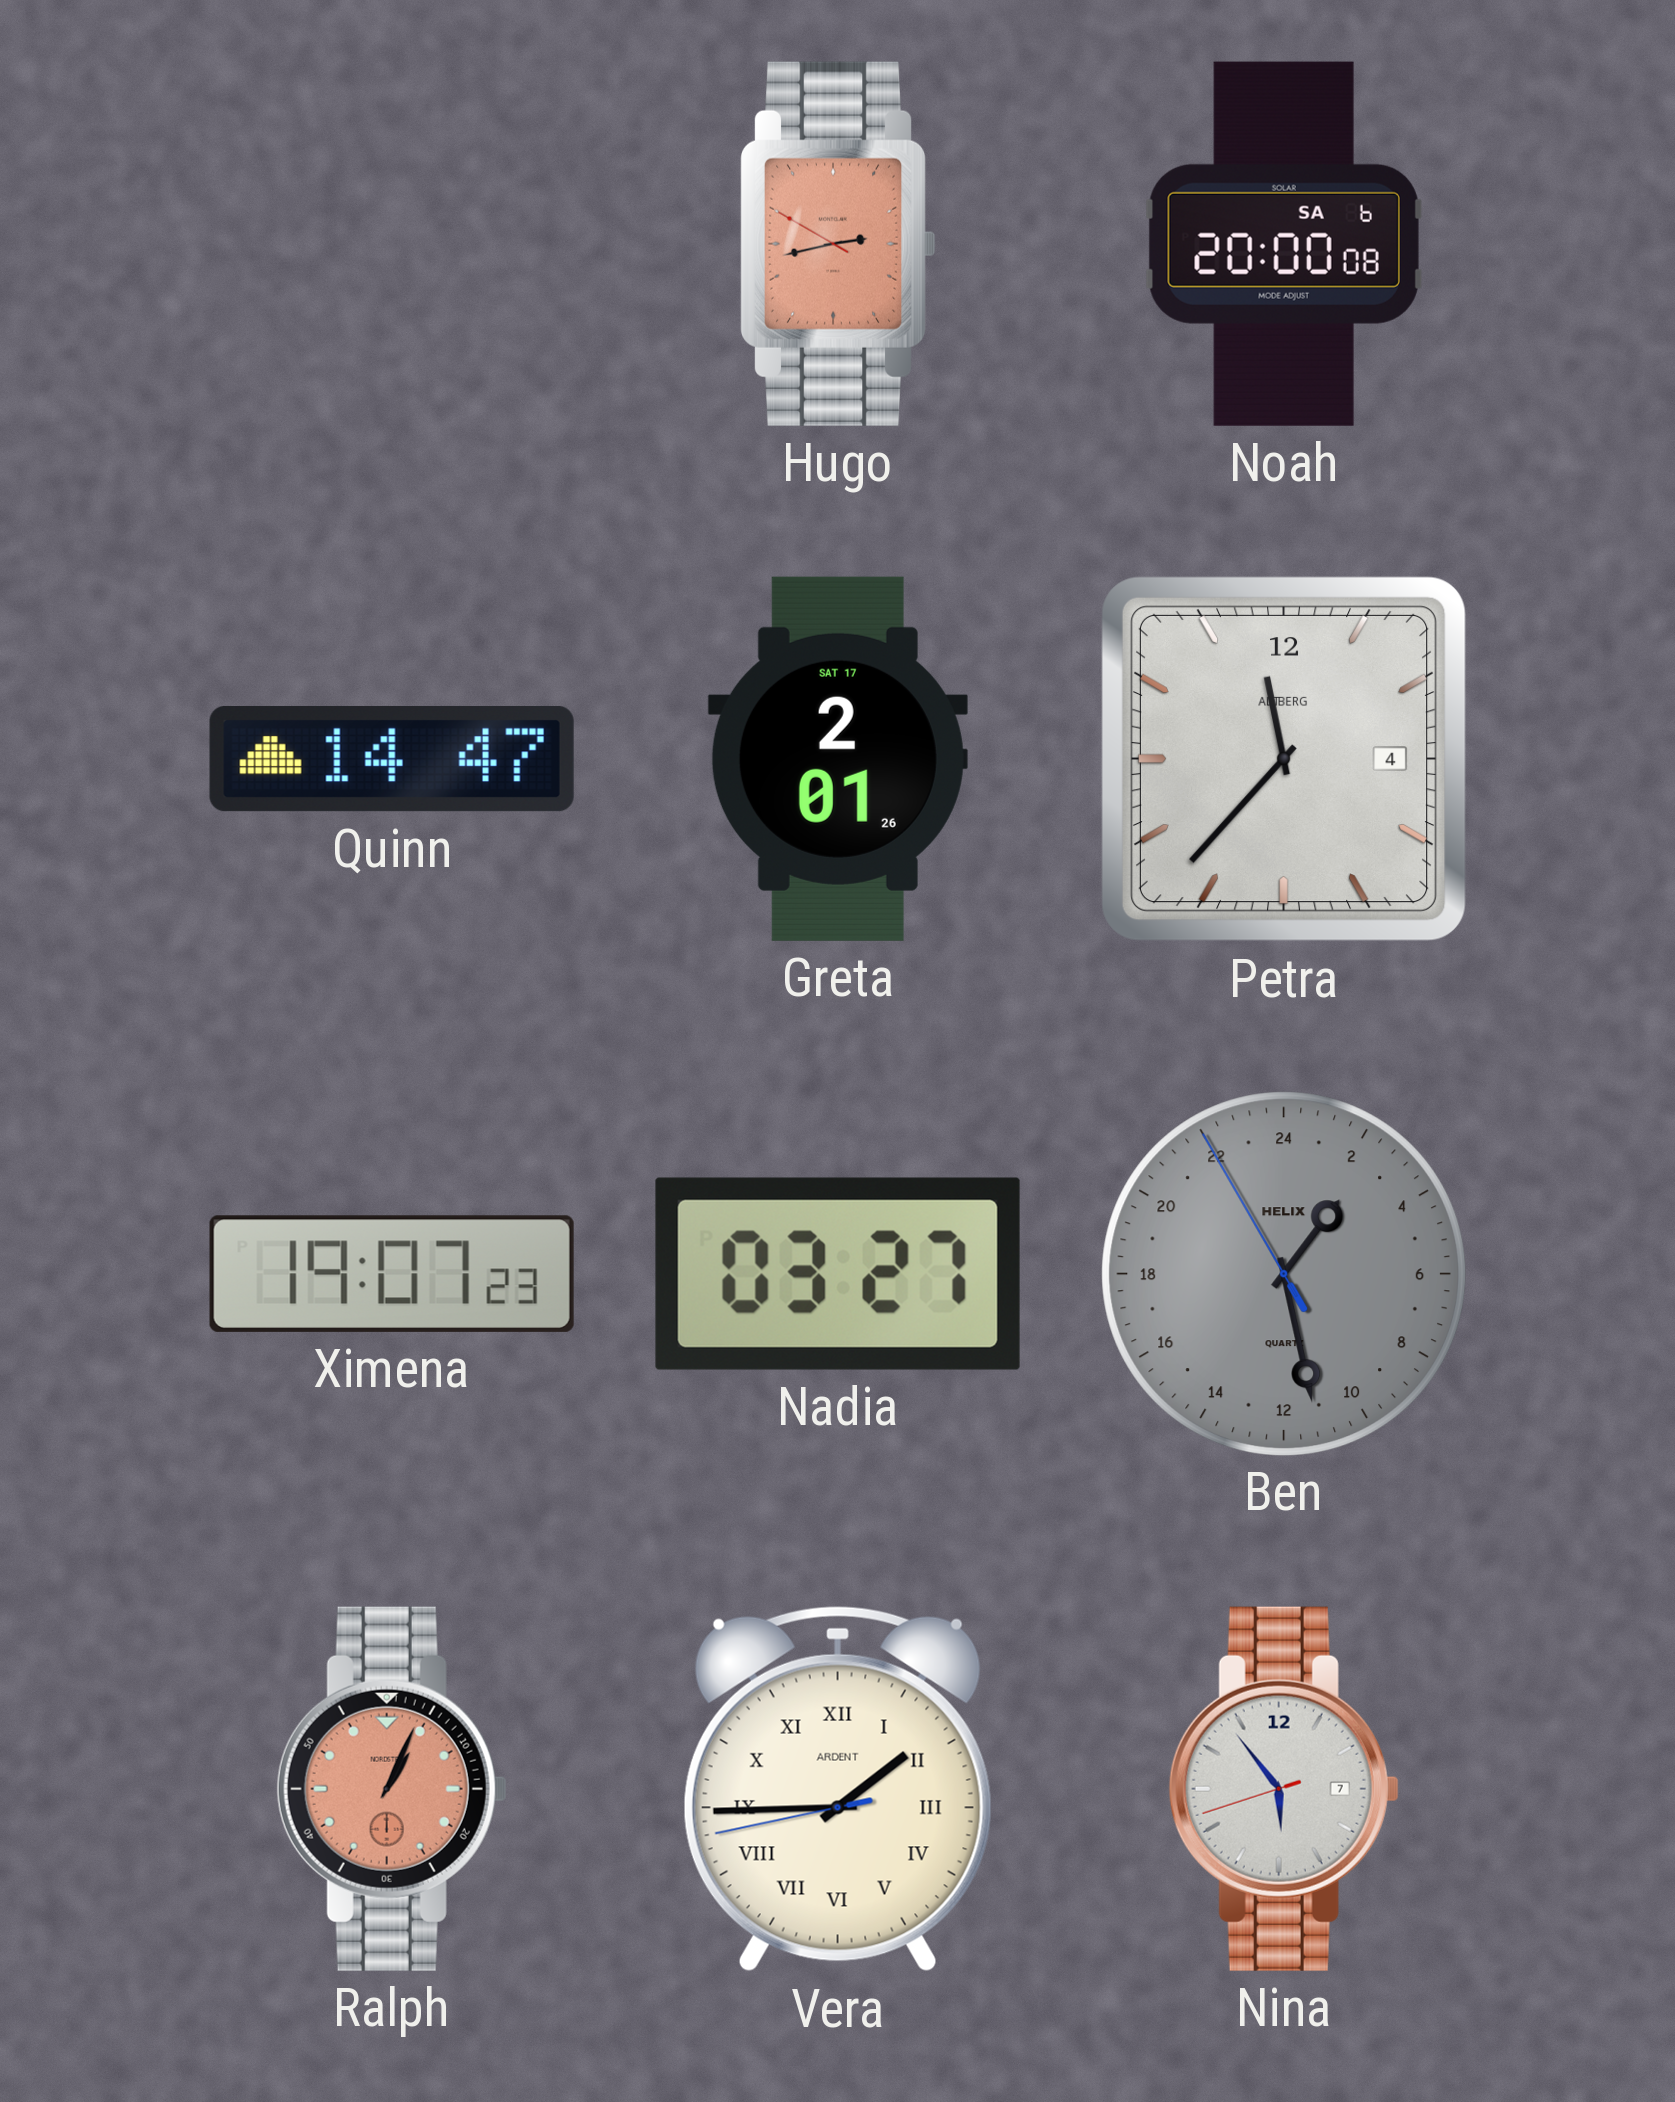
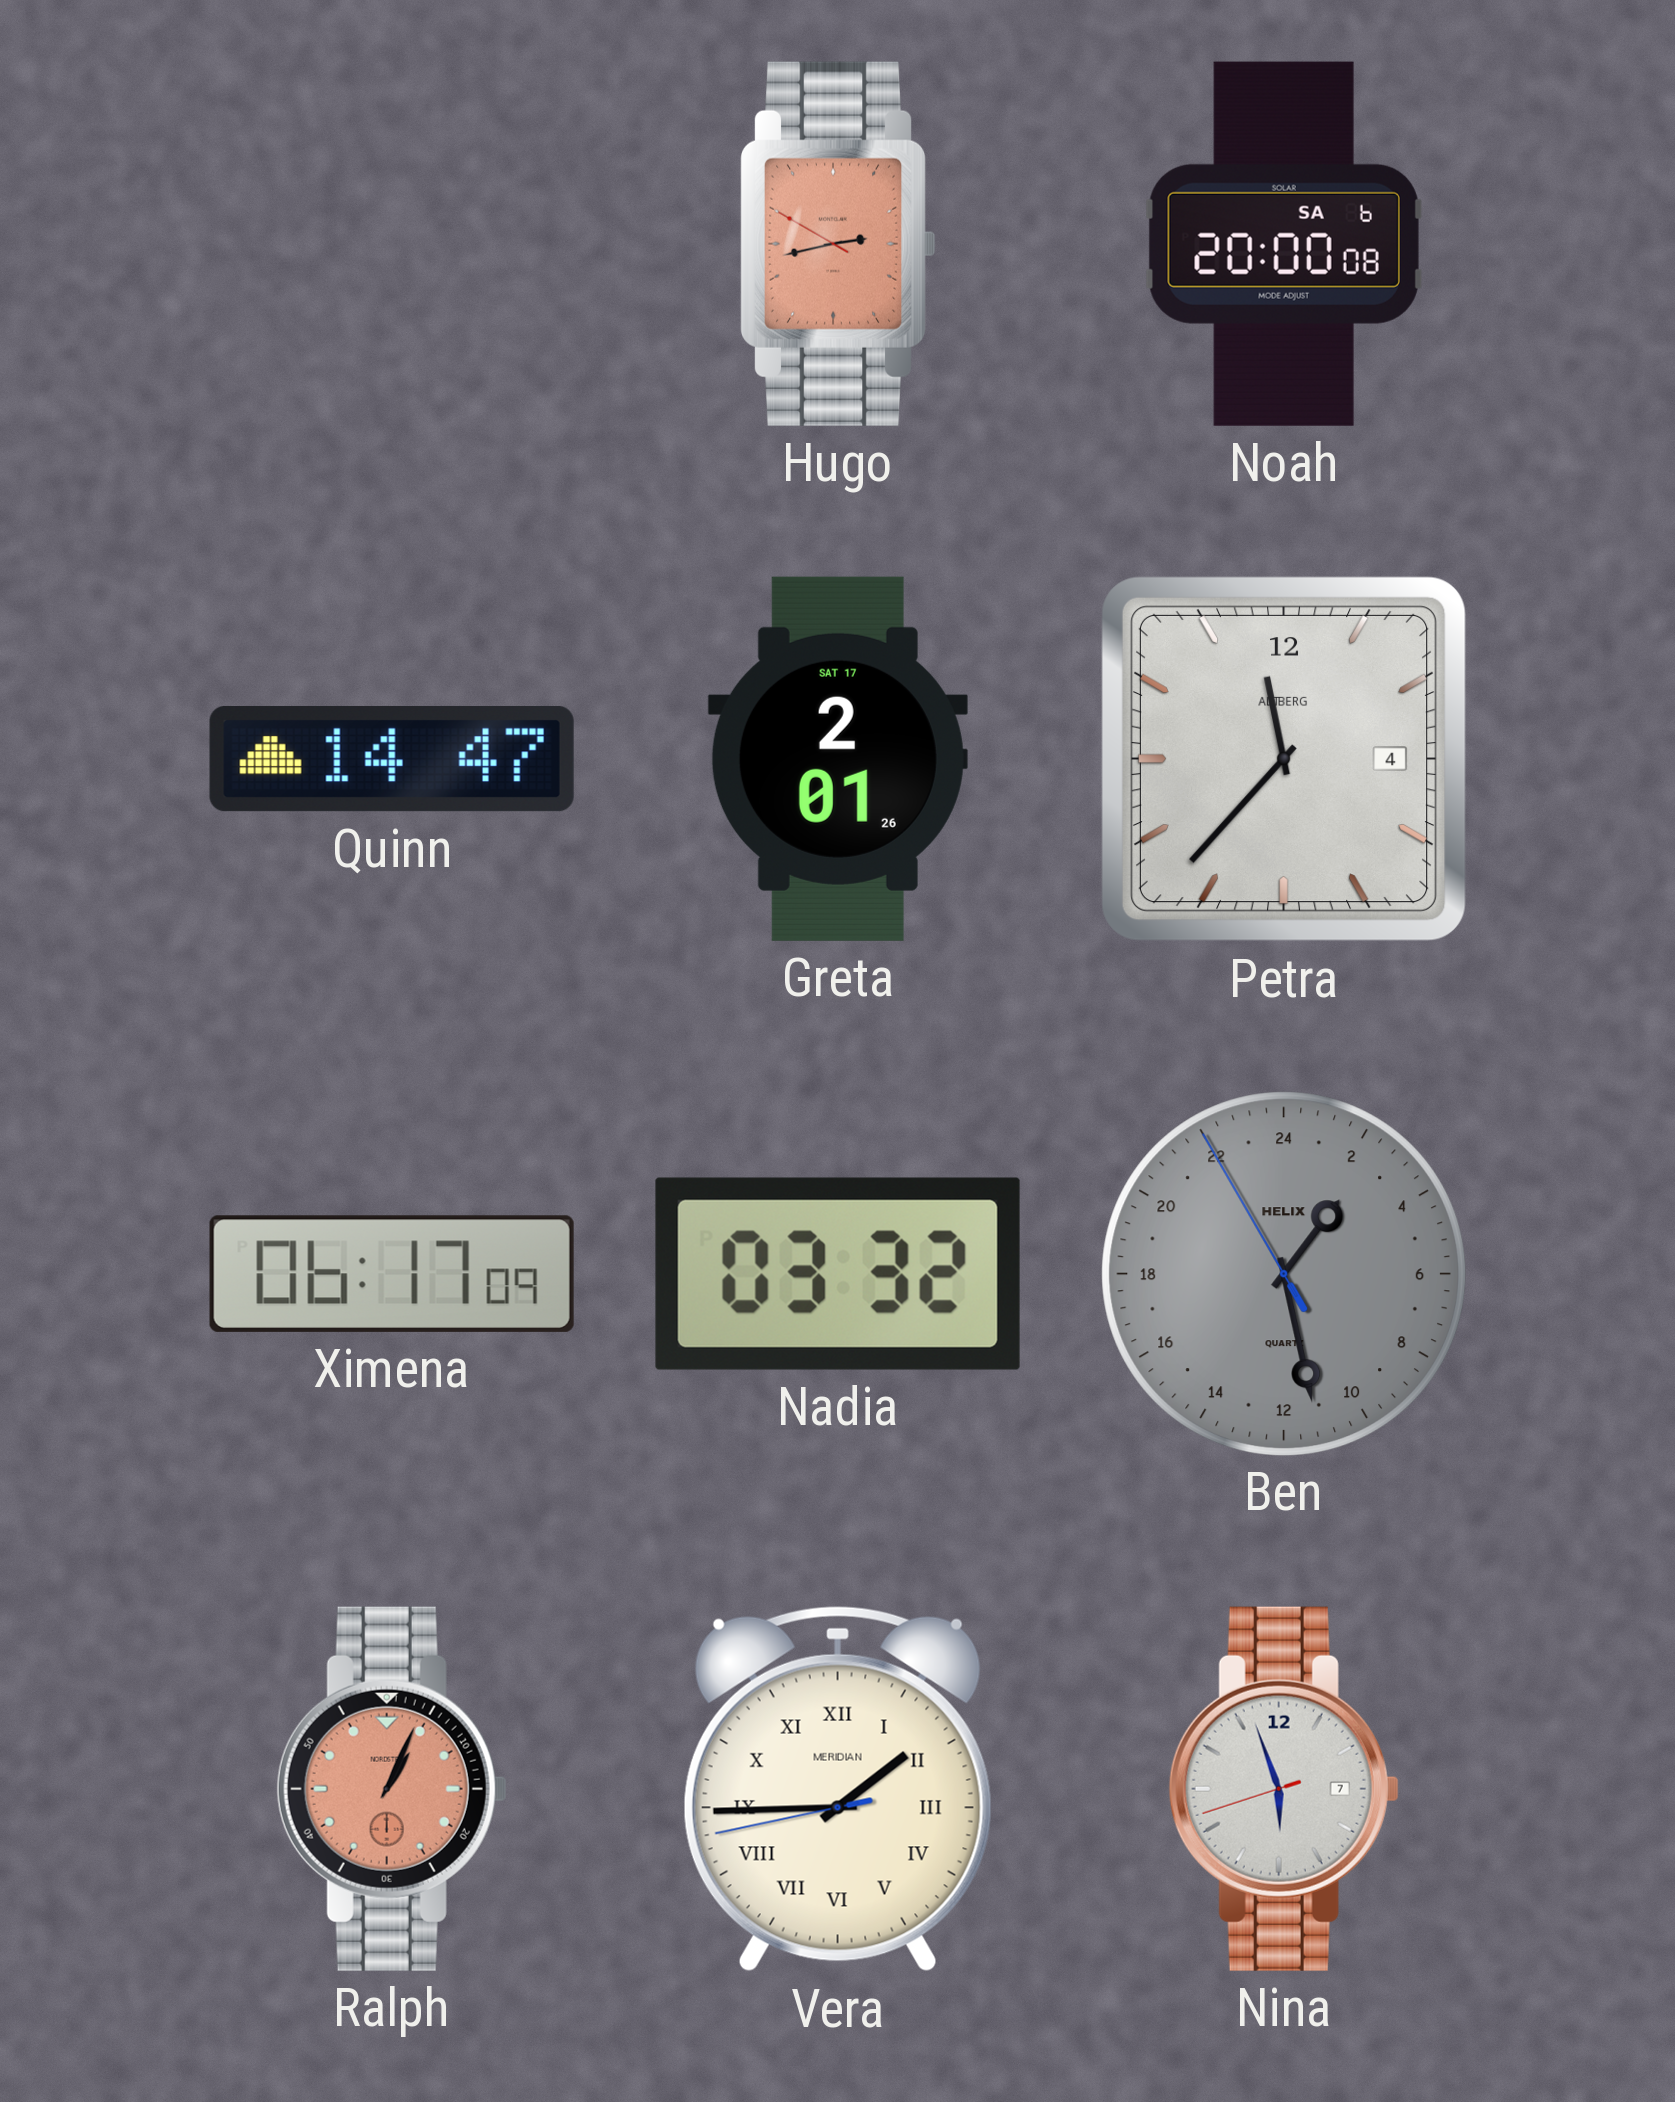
Ximena: 19:07 -> 06:17
Nadia: 03:27 -> 03:32
Vera brand: ARDENT -> MERIDIAN
Nina: 5:53 -> 5:56
